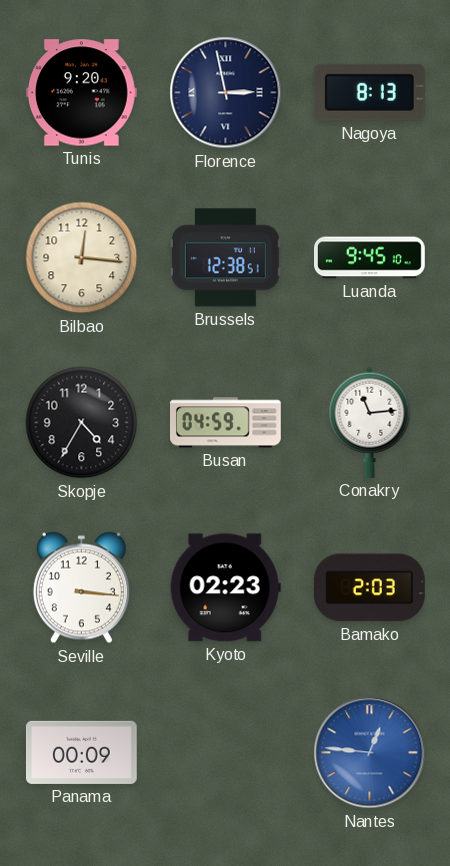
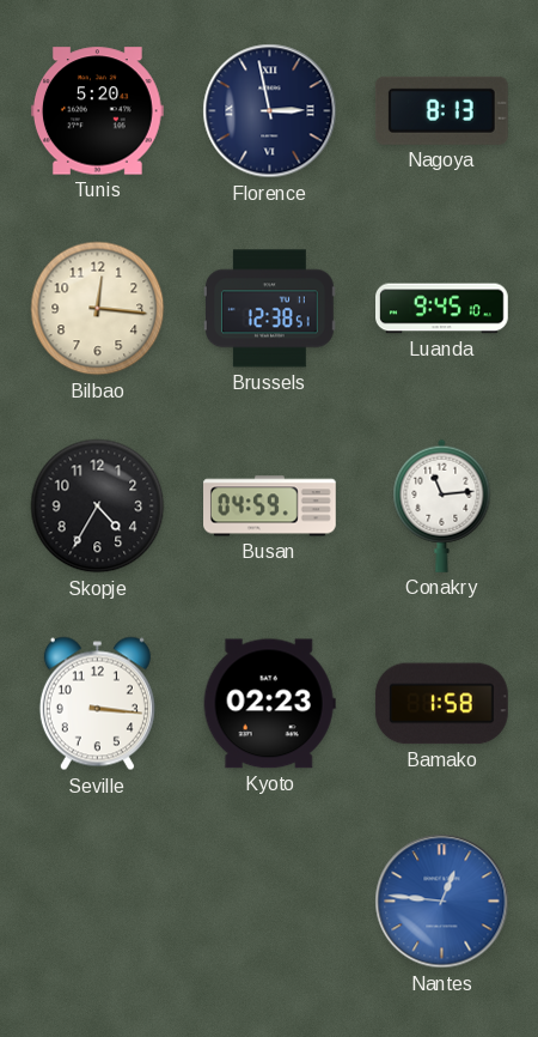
Tunis: 9:20 -> 5:20
Bamako: 2:03 -> 1:58
Panama: 00:09 -> none
